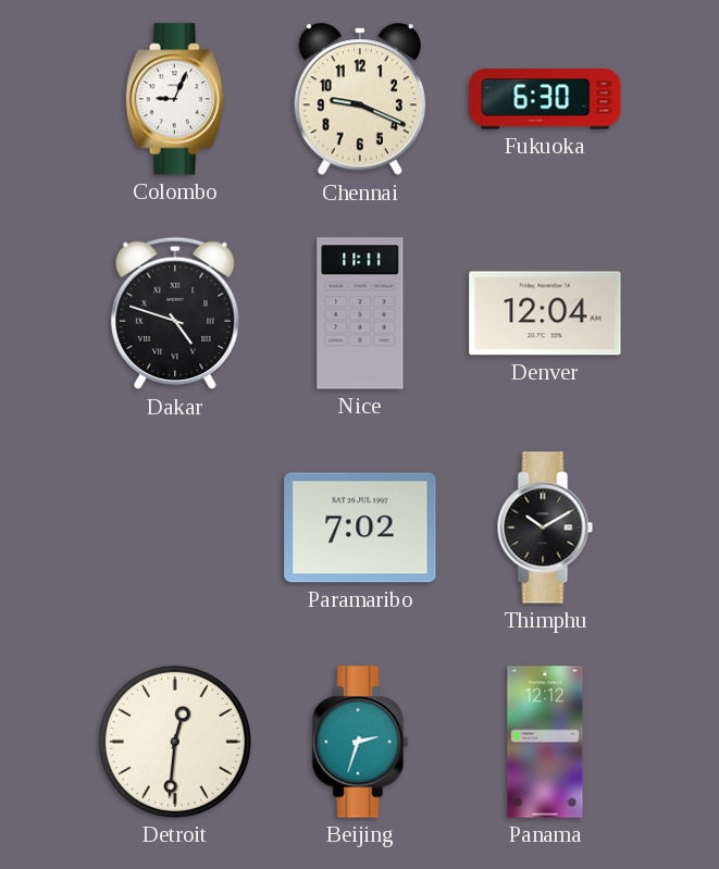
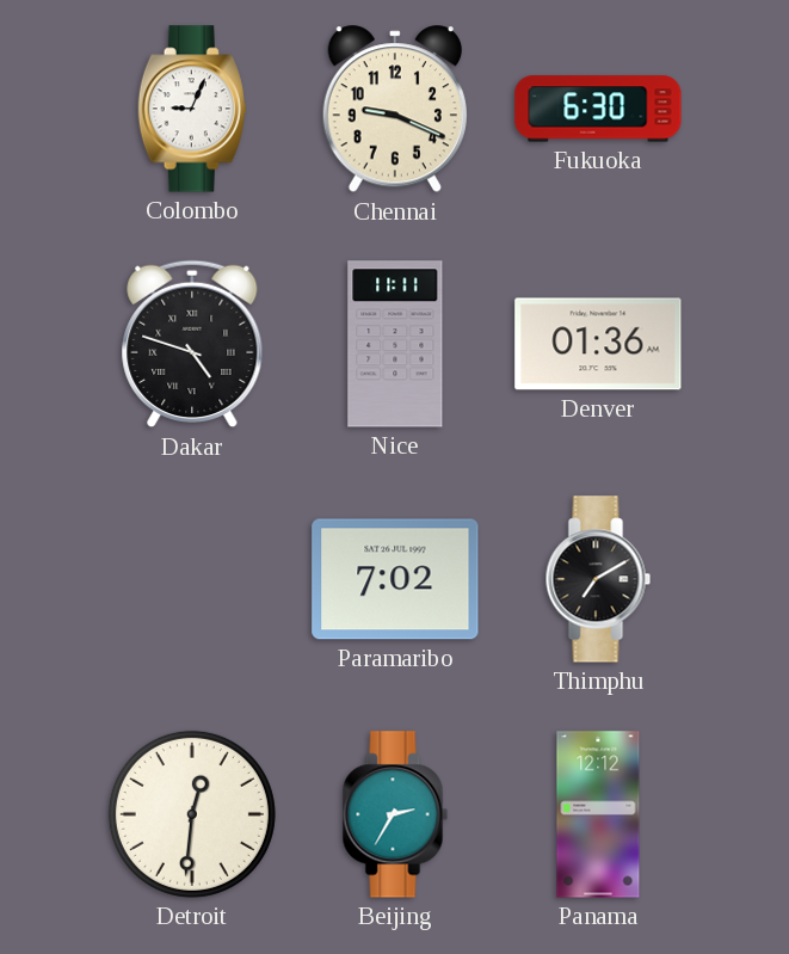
Denver: 12:04 -> 01:36
Thimphu: 10:10 -> 7:10
Beijing: 2:33 -> 2:35
